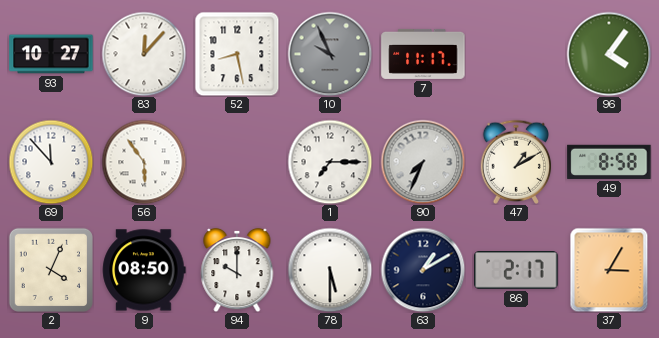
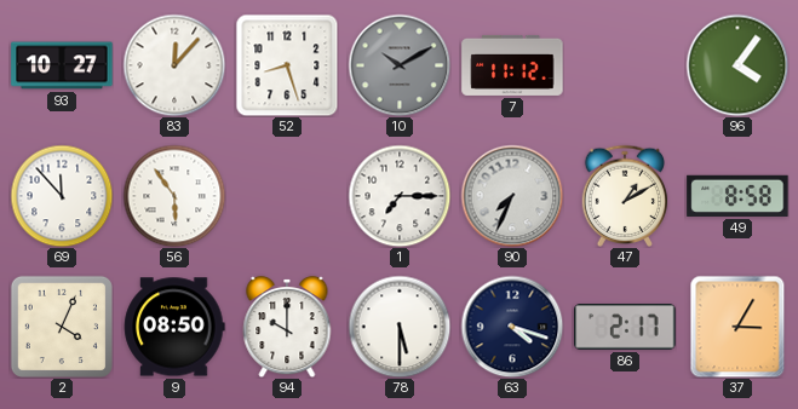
52: 8:28 -> 8:27
10: 9:56 -> 10:10
7: 11:17 -> 11:12
63: 1:10 -> 4:18
